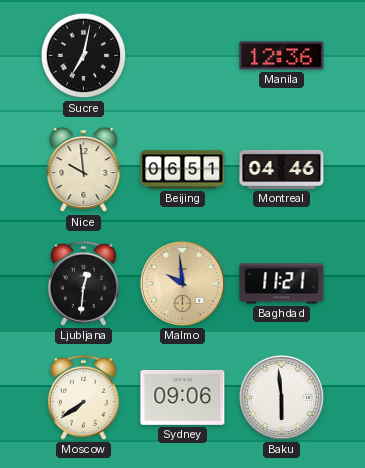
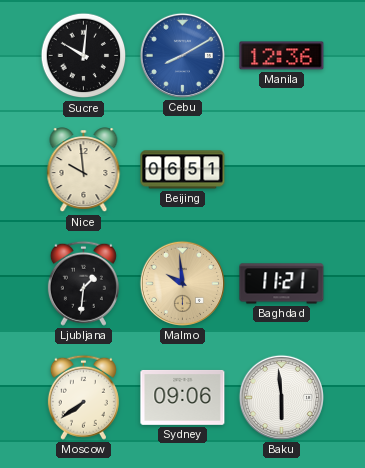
Sucre: 7:02 -> 10:01
Cebu: none -> 8:10
Montreal: 04:46 -> none
Ljubljana: 12:31 -> 1:31
